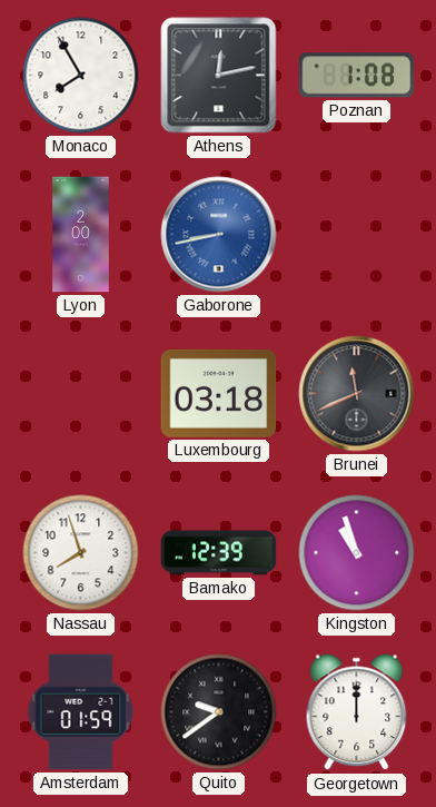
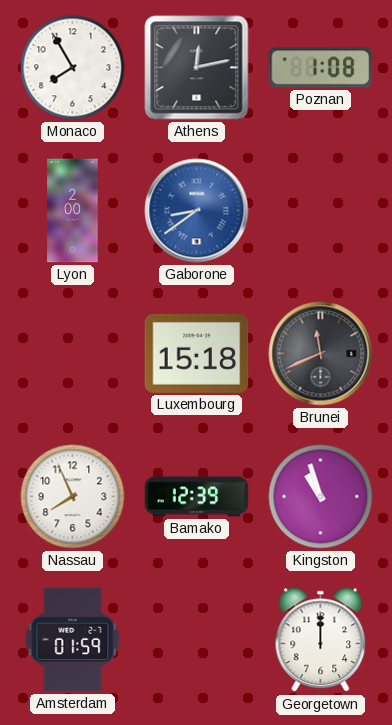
Gaborone: 8:43 -> 8:39
Luxembourg: 03:18 -> 15:18
Nassau: 7:57 -> 7:56
Quito: 9:39 -> none
